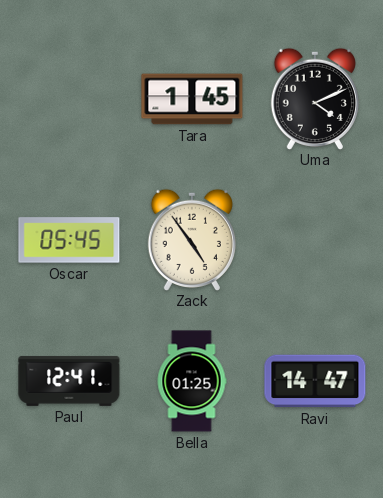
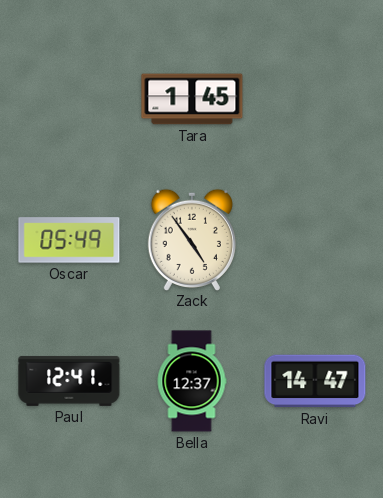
Uma: 4:11 -> none
Oscar: 05:45 -> 05:49
Bella: 01:25 -> 12:37
